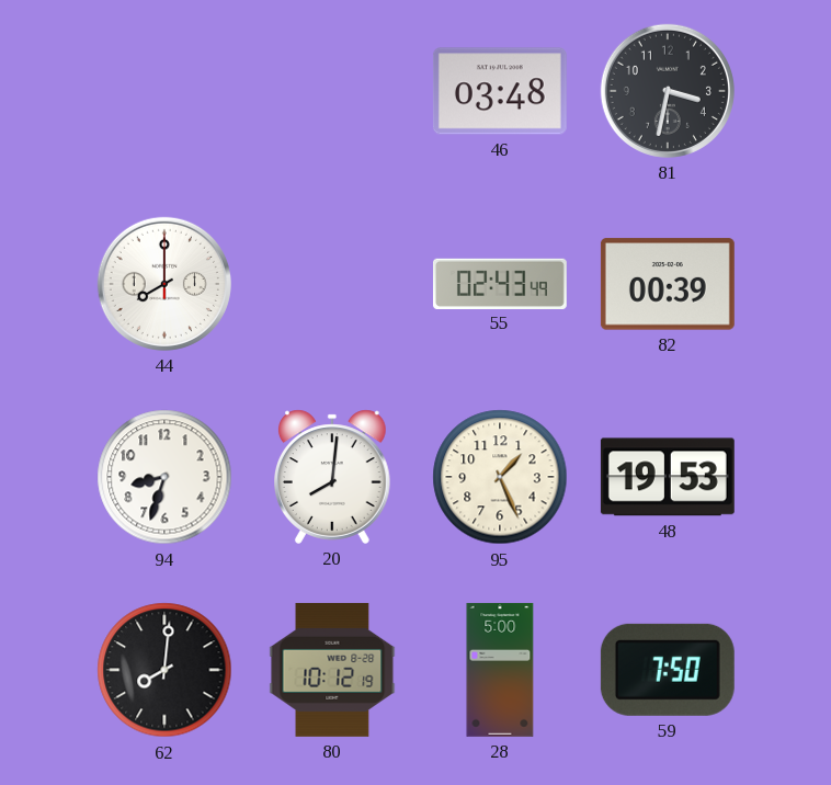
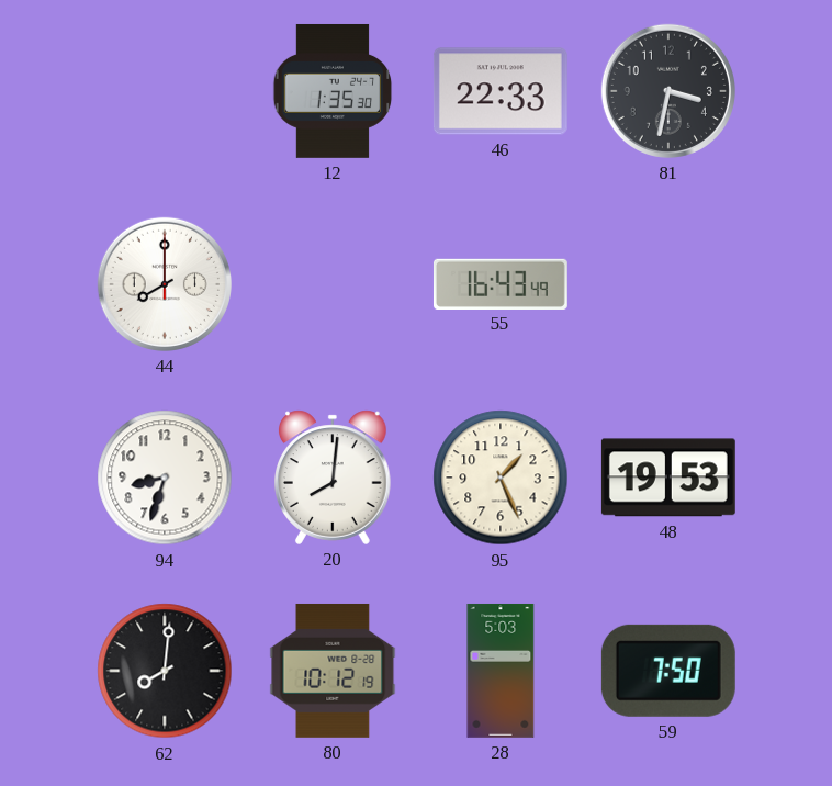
12: none -> 1:35
46: 03:48 -> 22:33
55: 02:43 -> 16:43
82: 00:39 -> none
28: 5:00 -> 5:03
